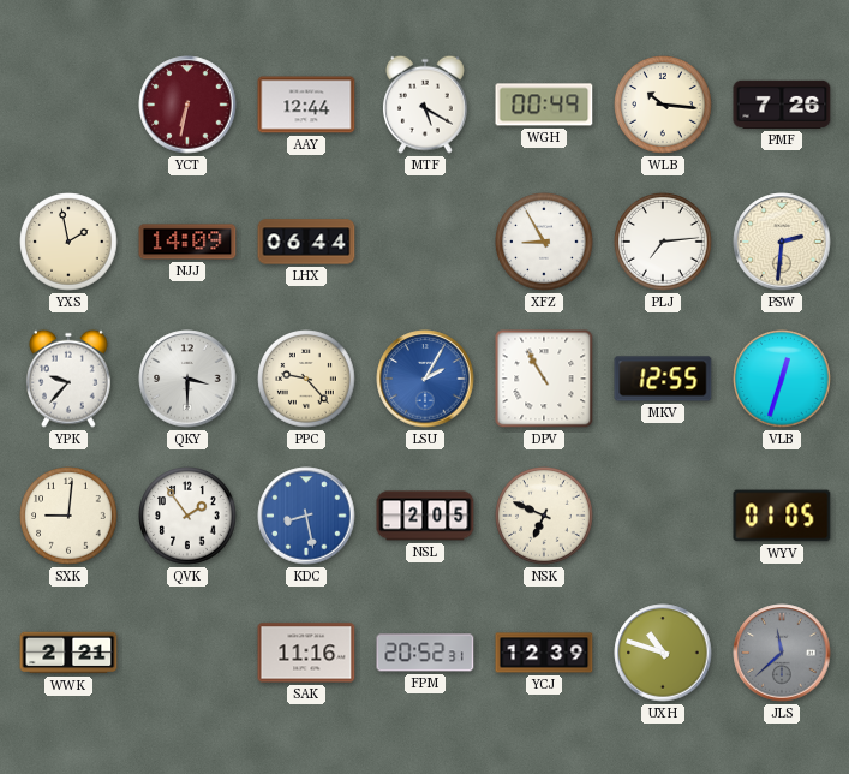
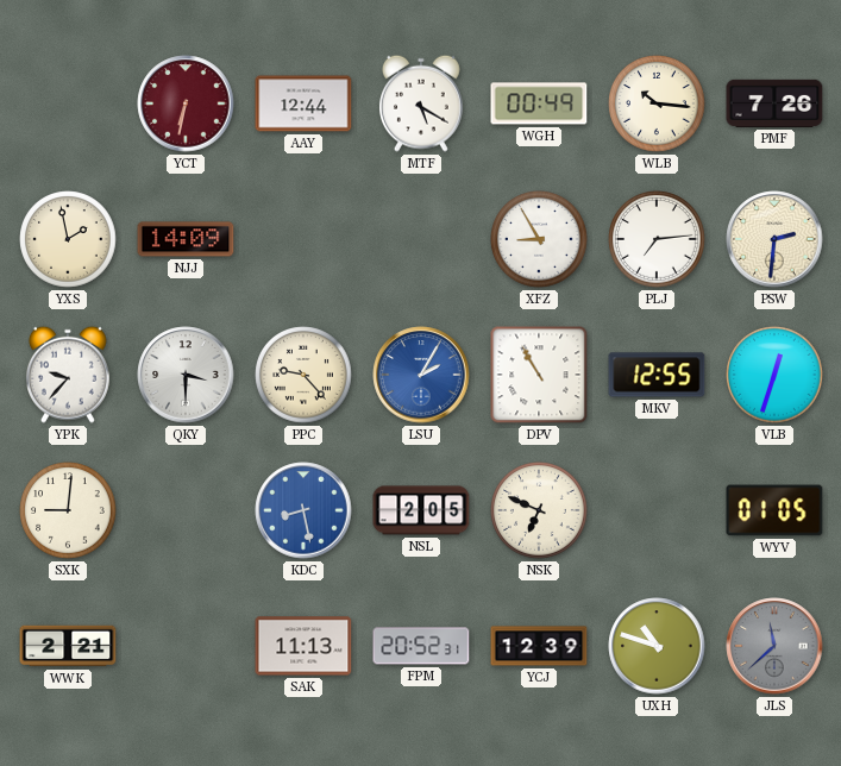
LHX: 06:44 -> none
QVK: 1:54 -> none
SAK: 11:16 -> 11:13
